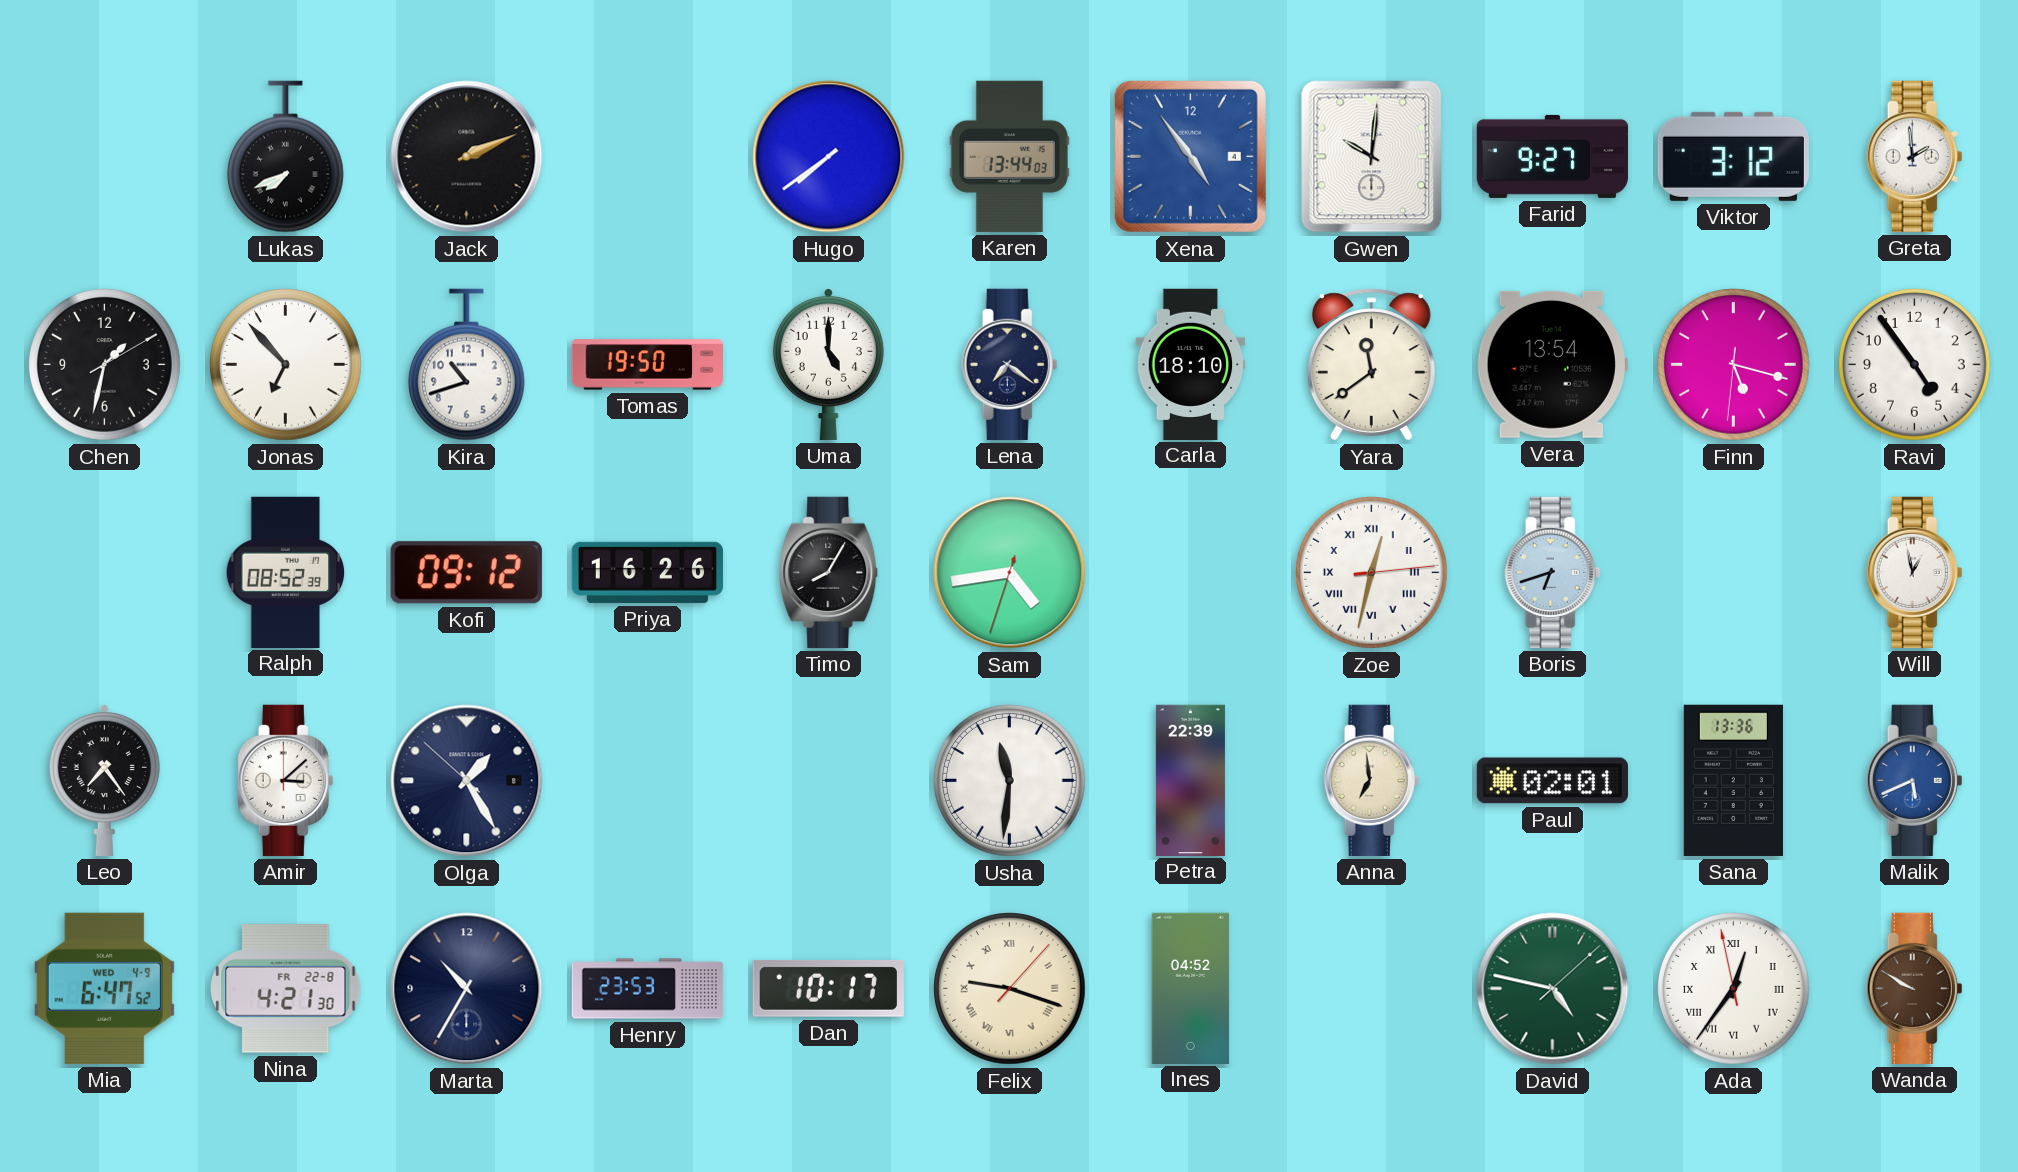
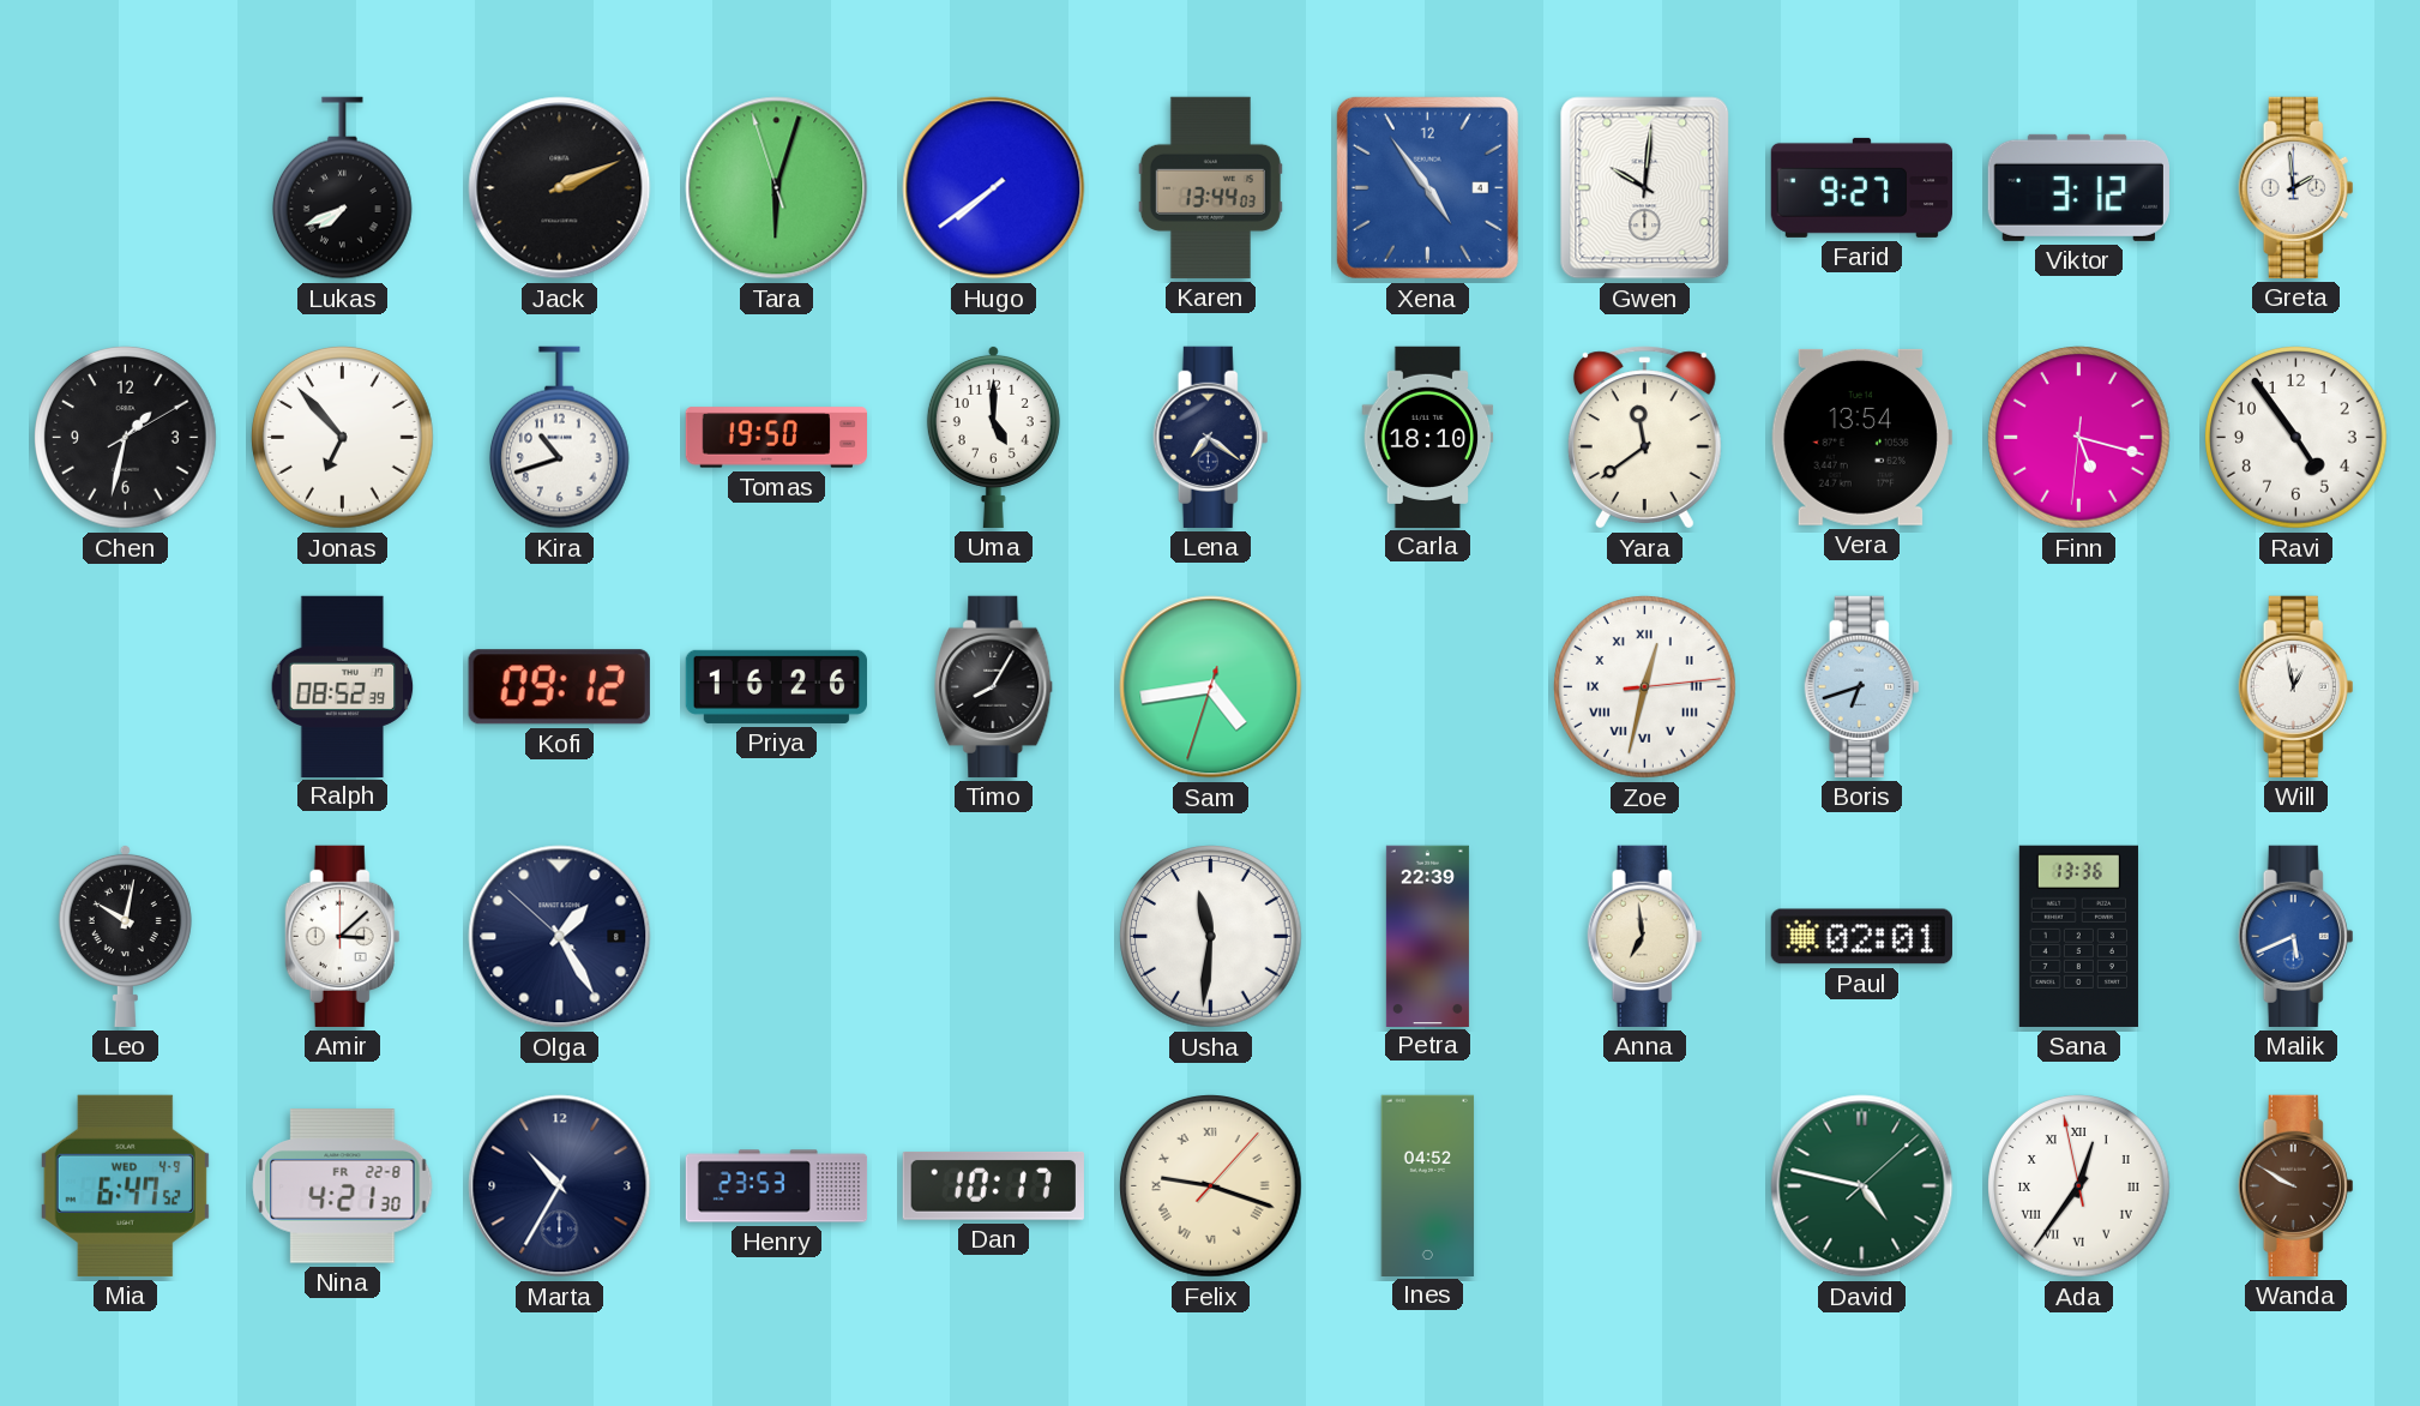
Tara: none -> 6:02
Leo: 7:24 -> 10:02
